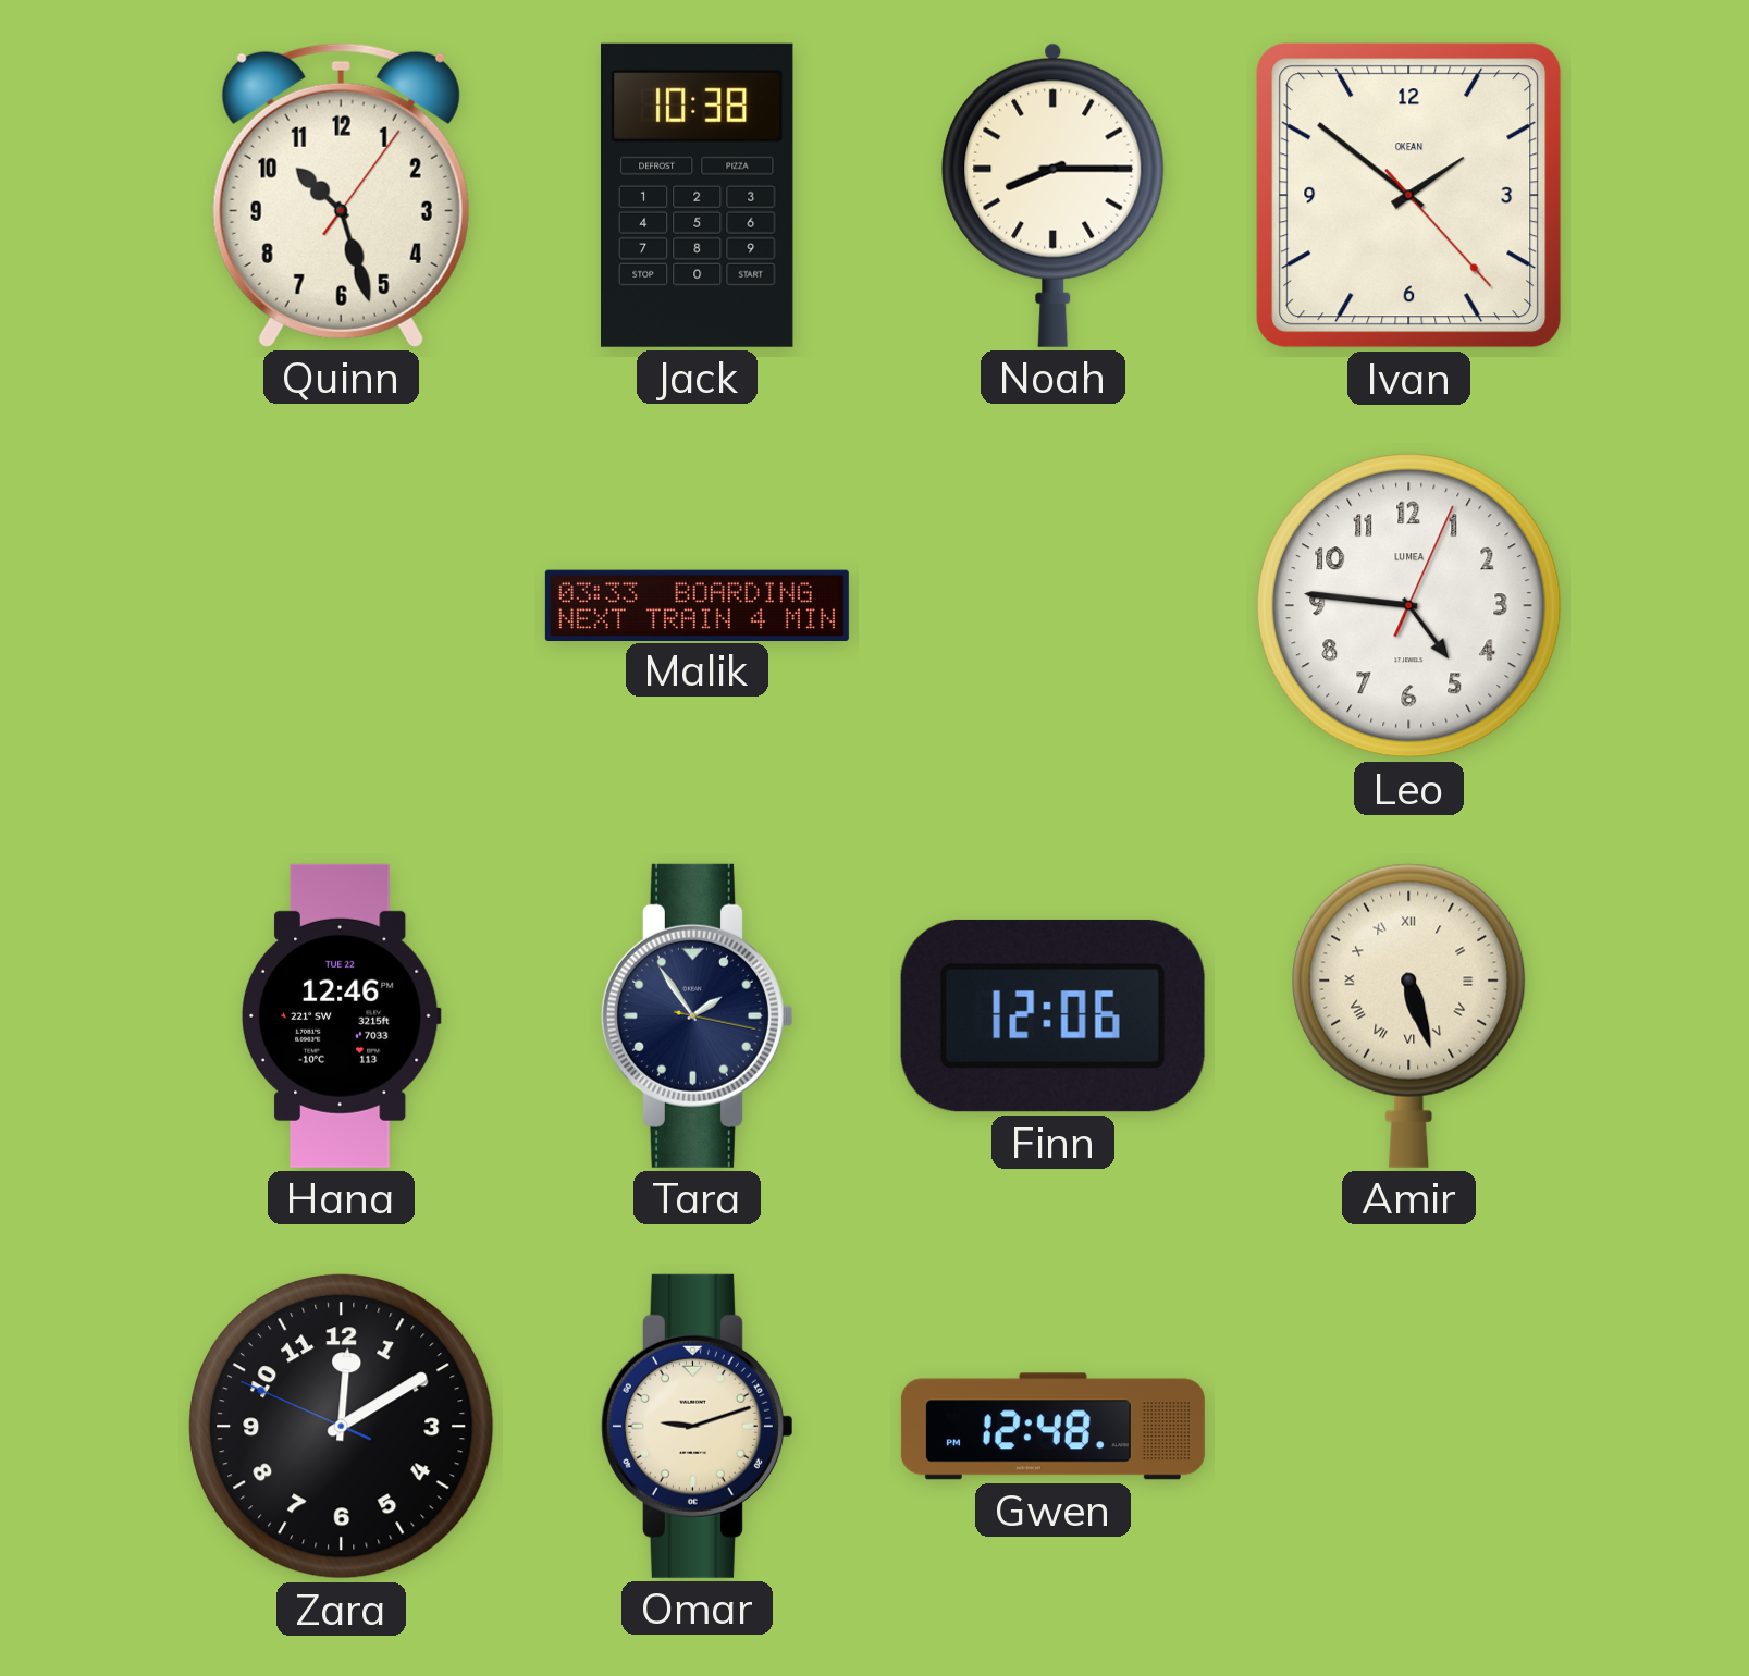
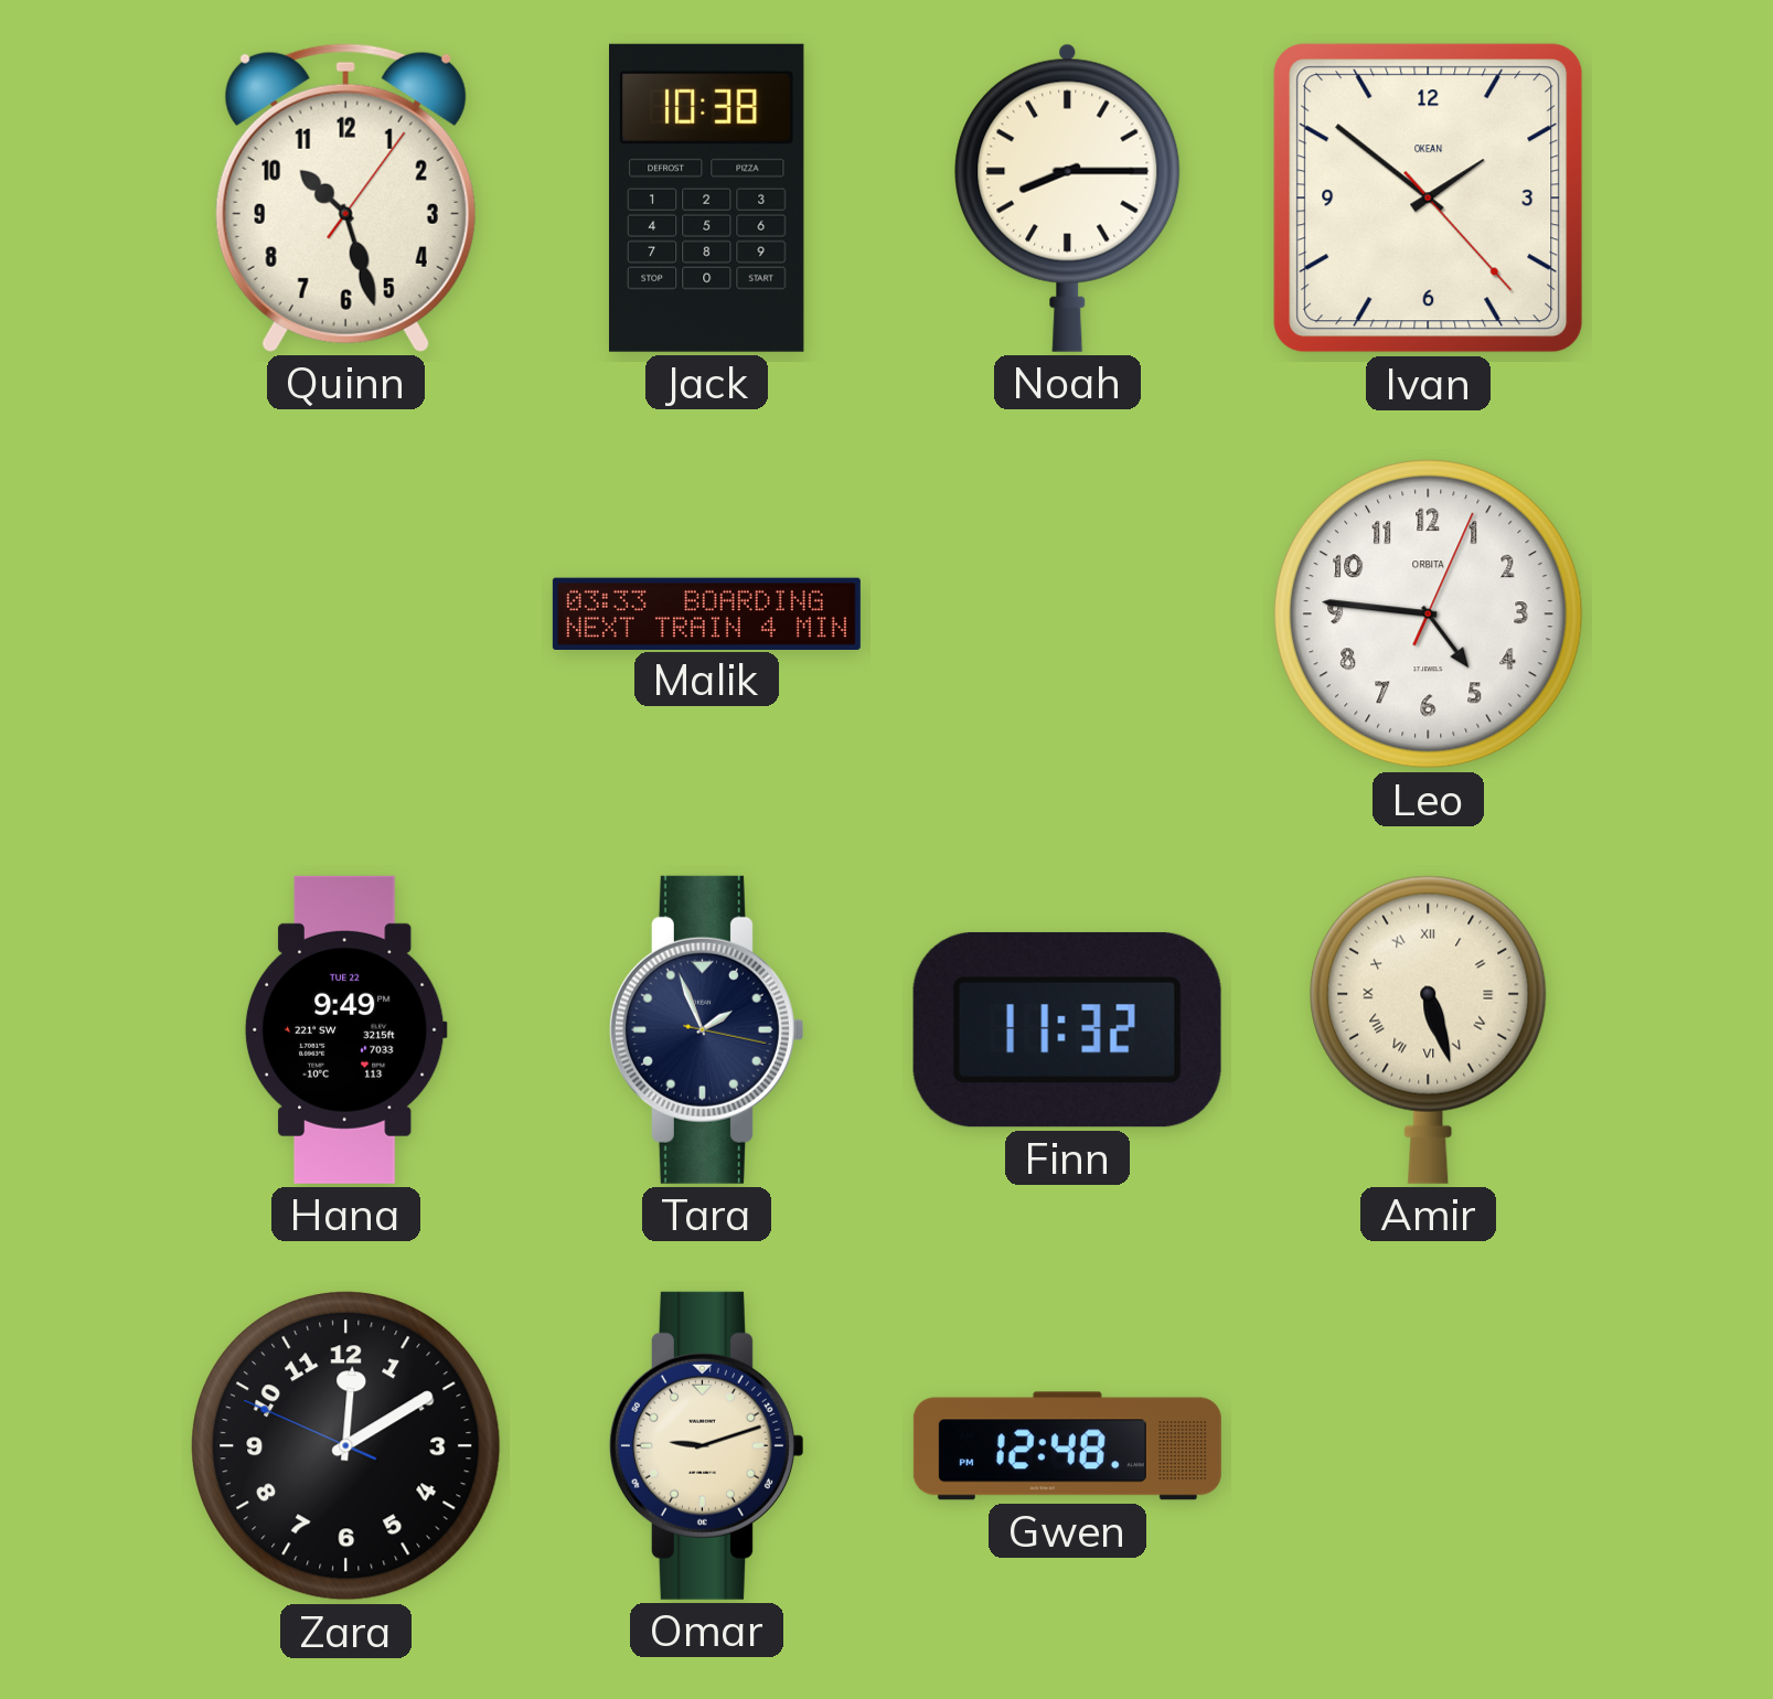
Leo brand: LUMEA -> ORBITA
Hana: 12:46 -> 9:49
Tara: 1:54 -> 1:56
Finn: 12:06 -> 11:32
